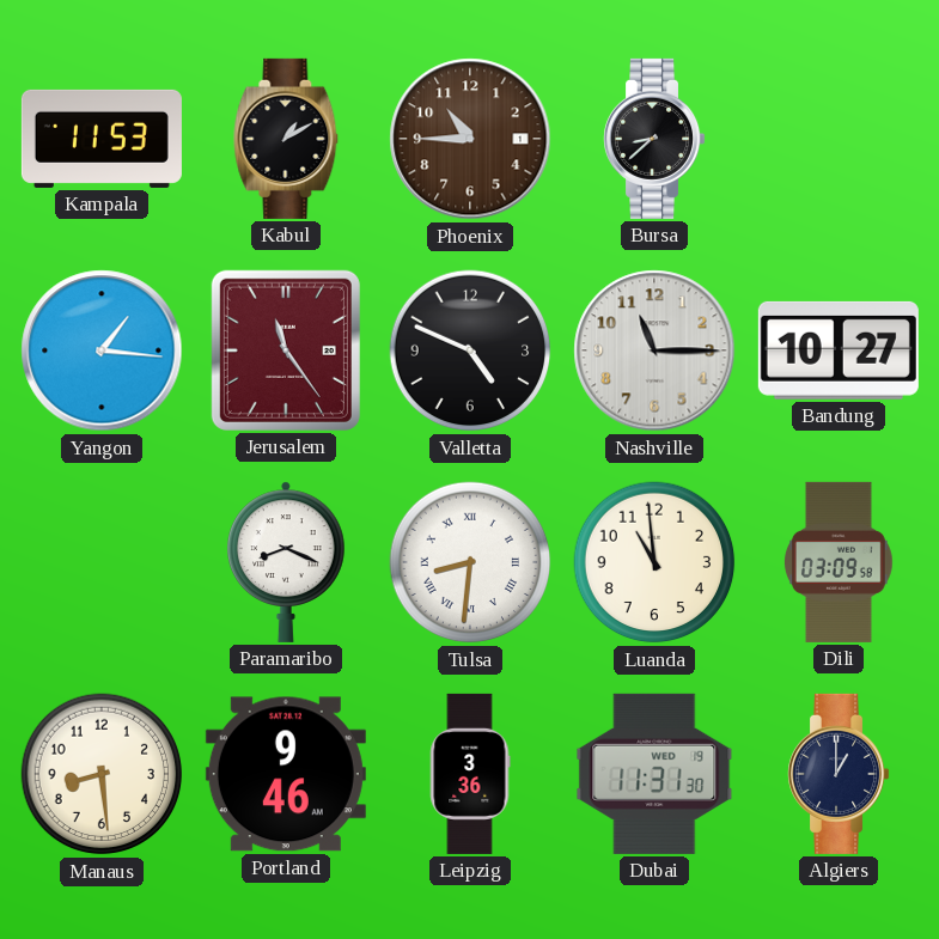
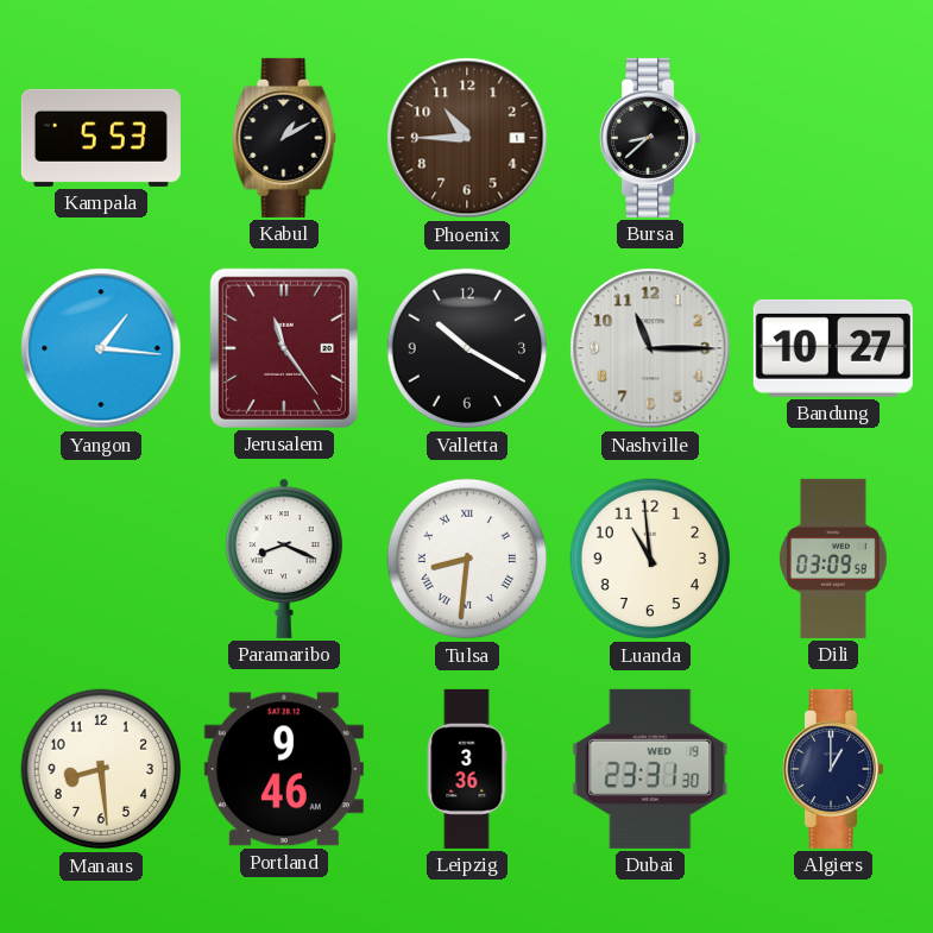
Kampala: 11:53 -> 5:53
Valletta: 4:49 -> 10:20
Dubai: 11:31 -> 23:31
